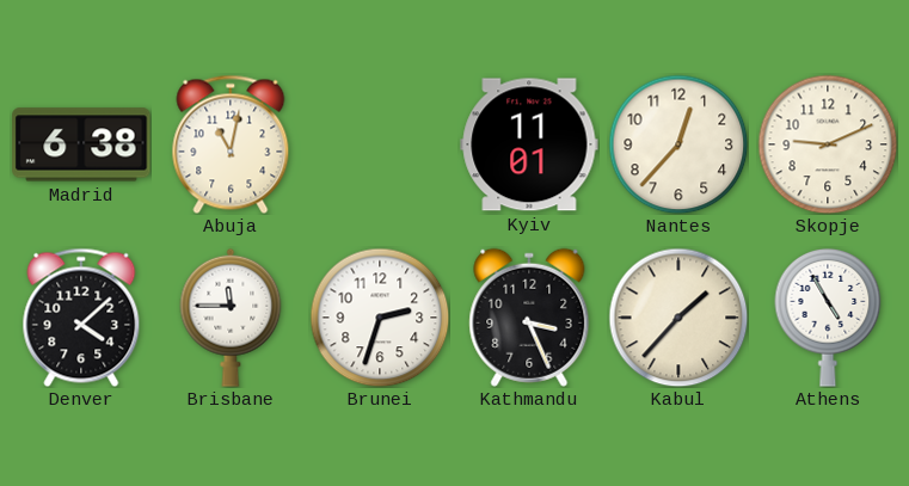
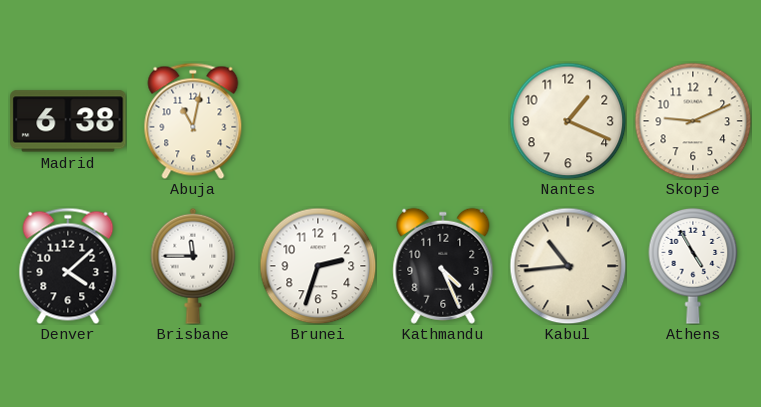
Kyiv: 11:01 -> none
Nantes: 12:37 -> 1:19
Kathmandu: 3:26 -> 4:26
Kabul: 1:37 -> 10:44
